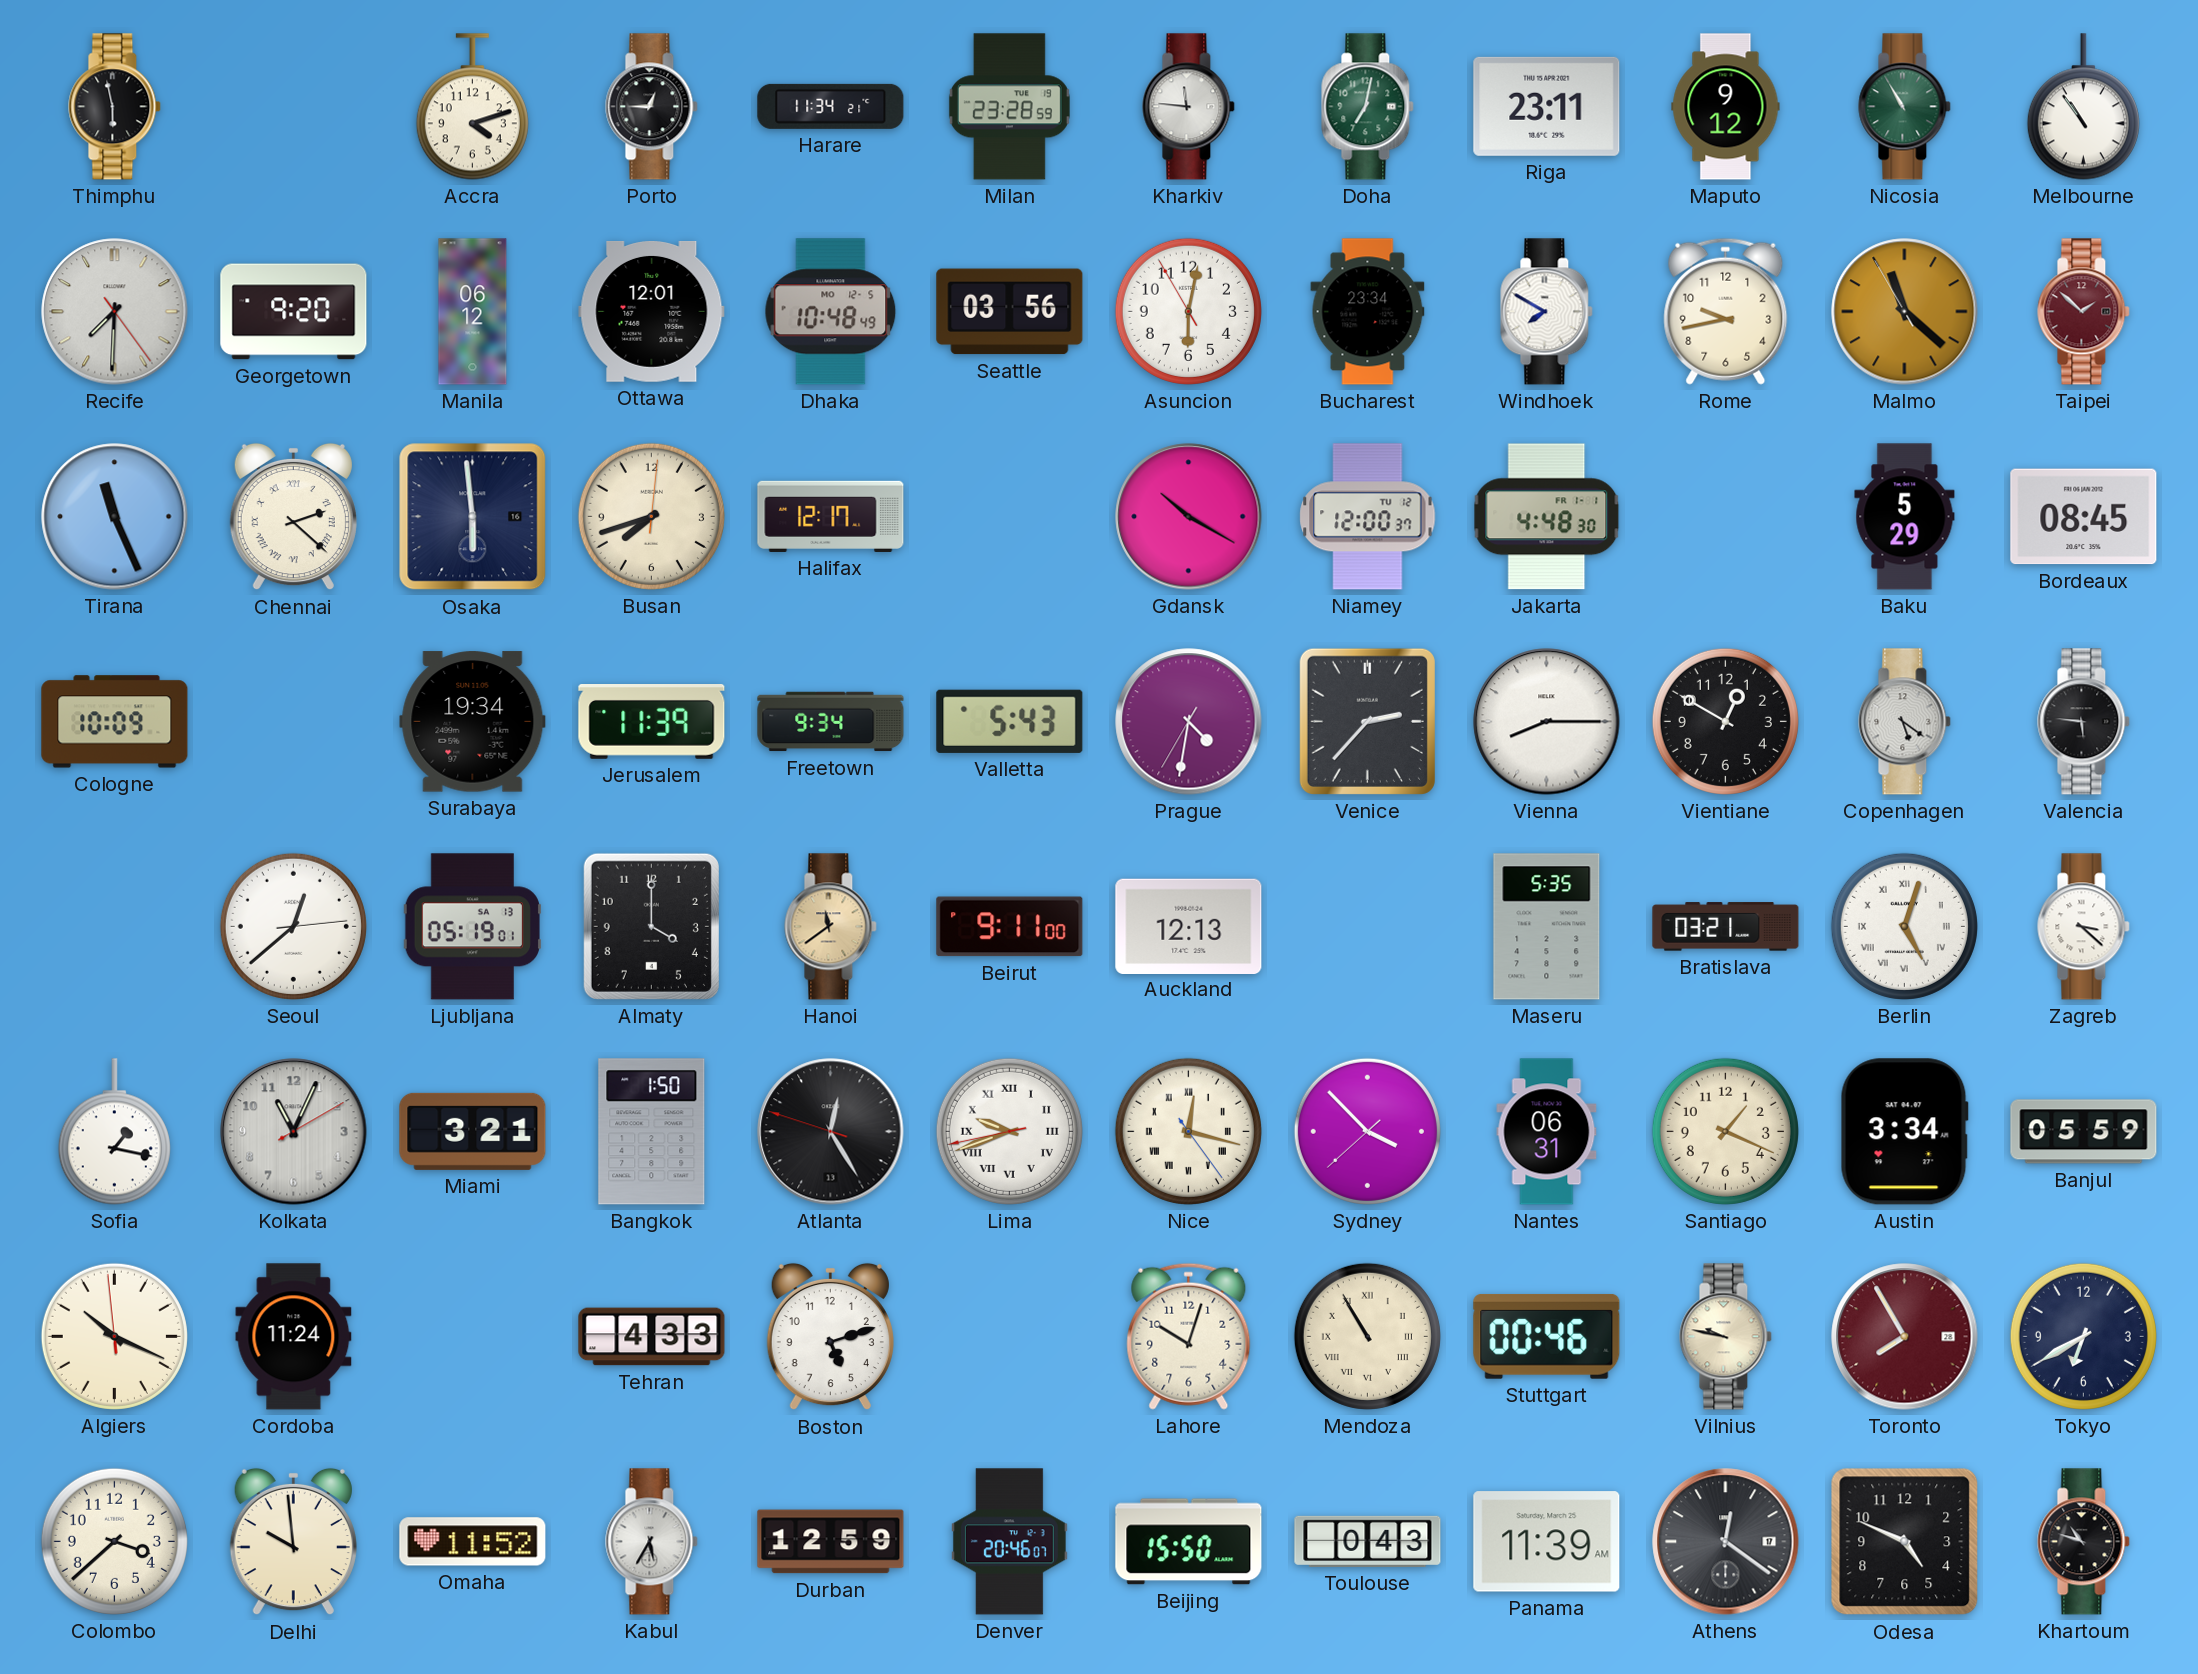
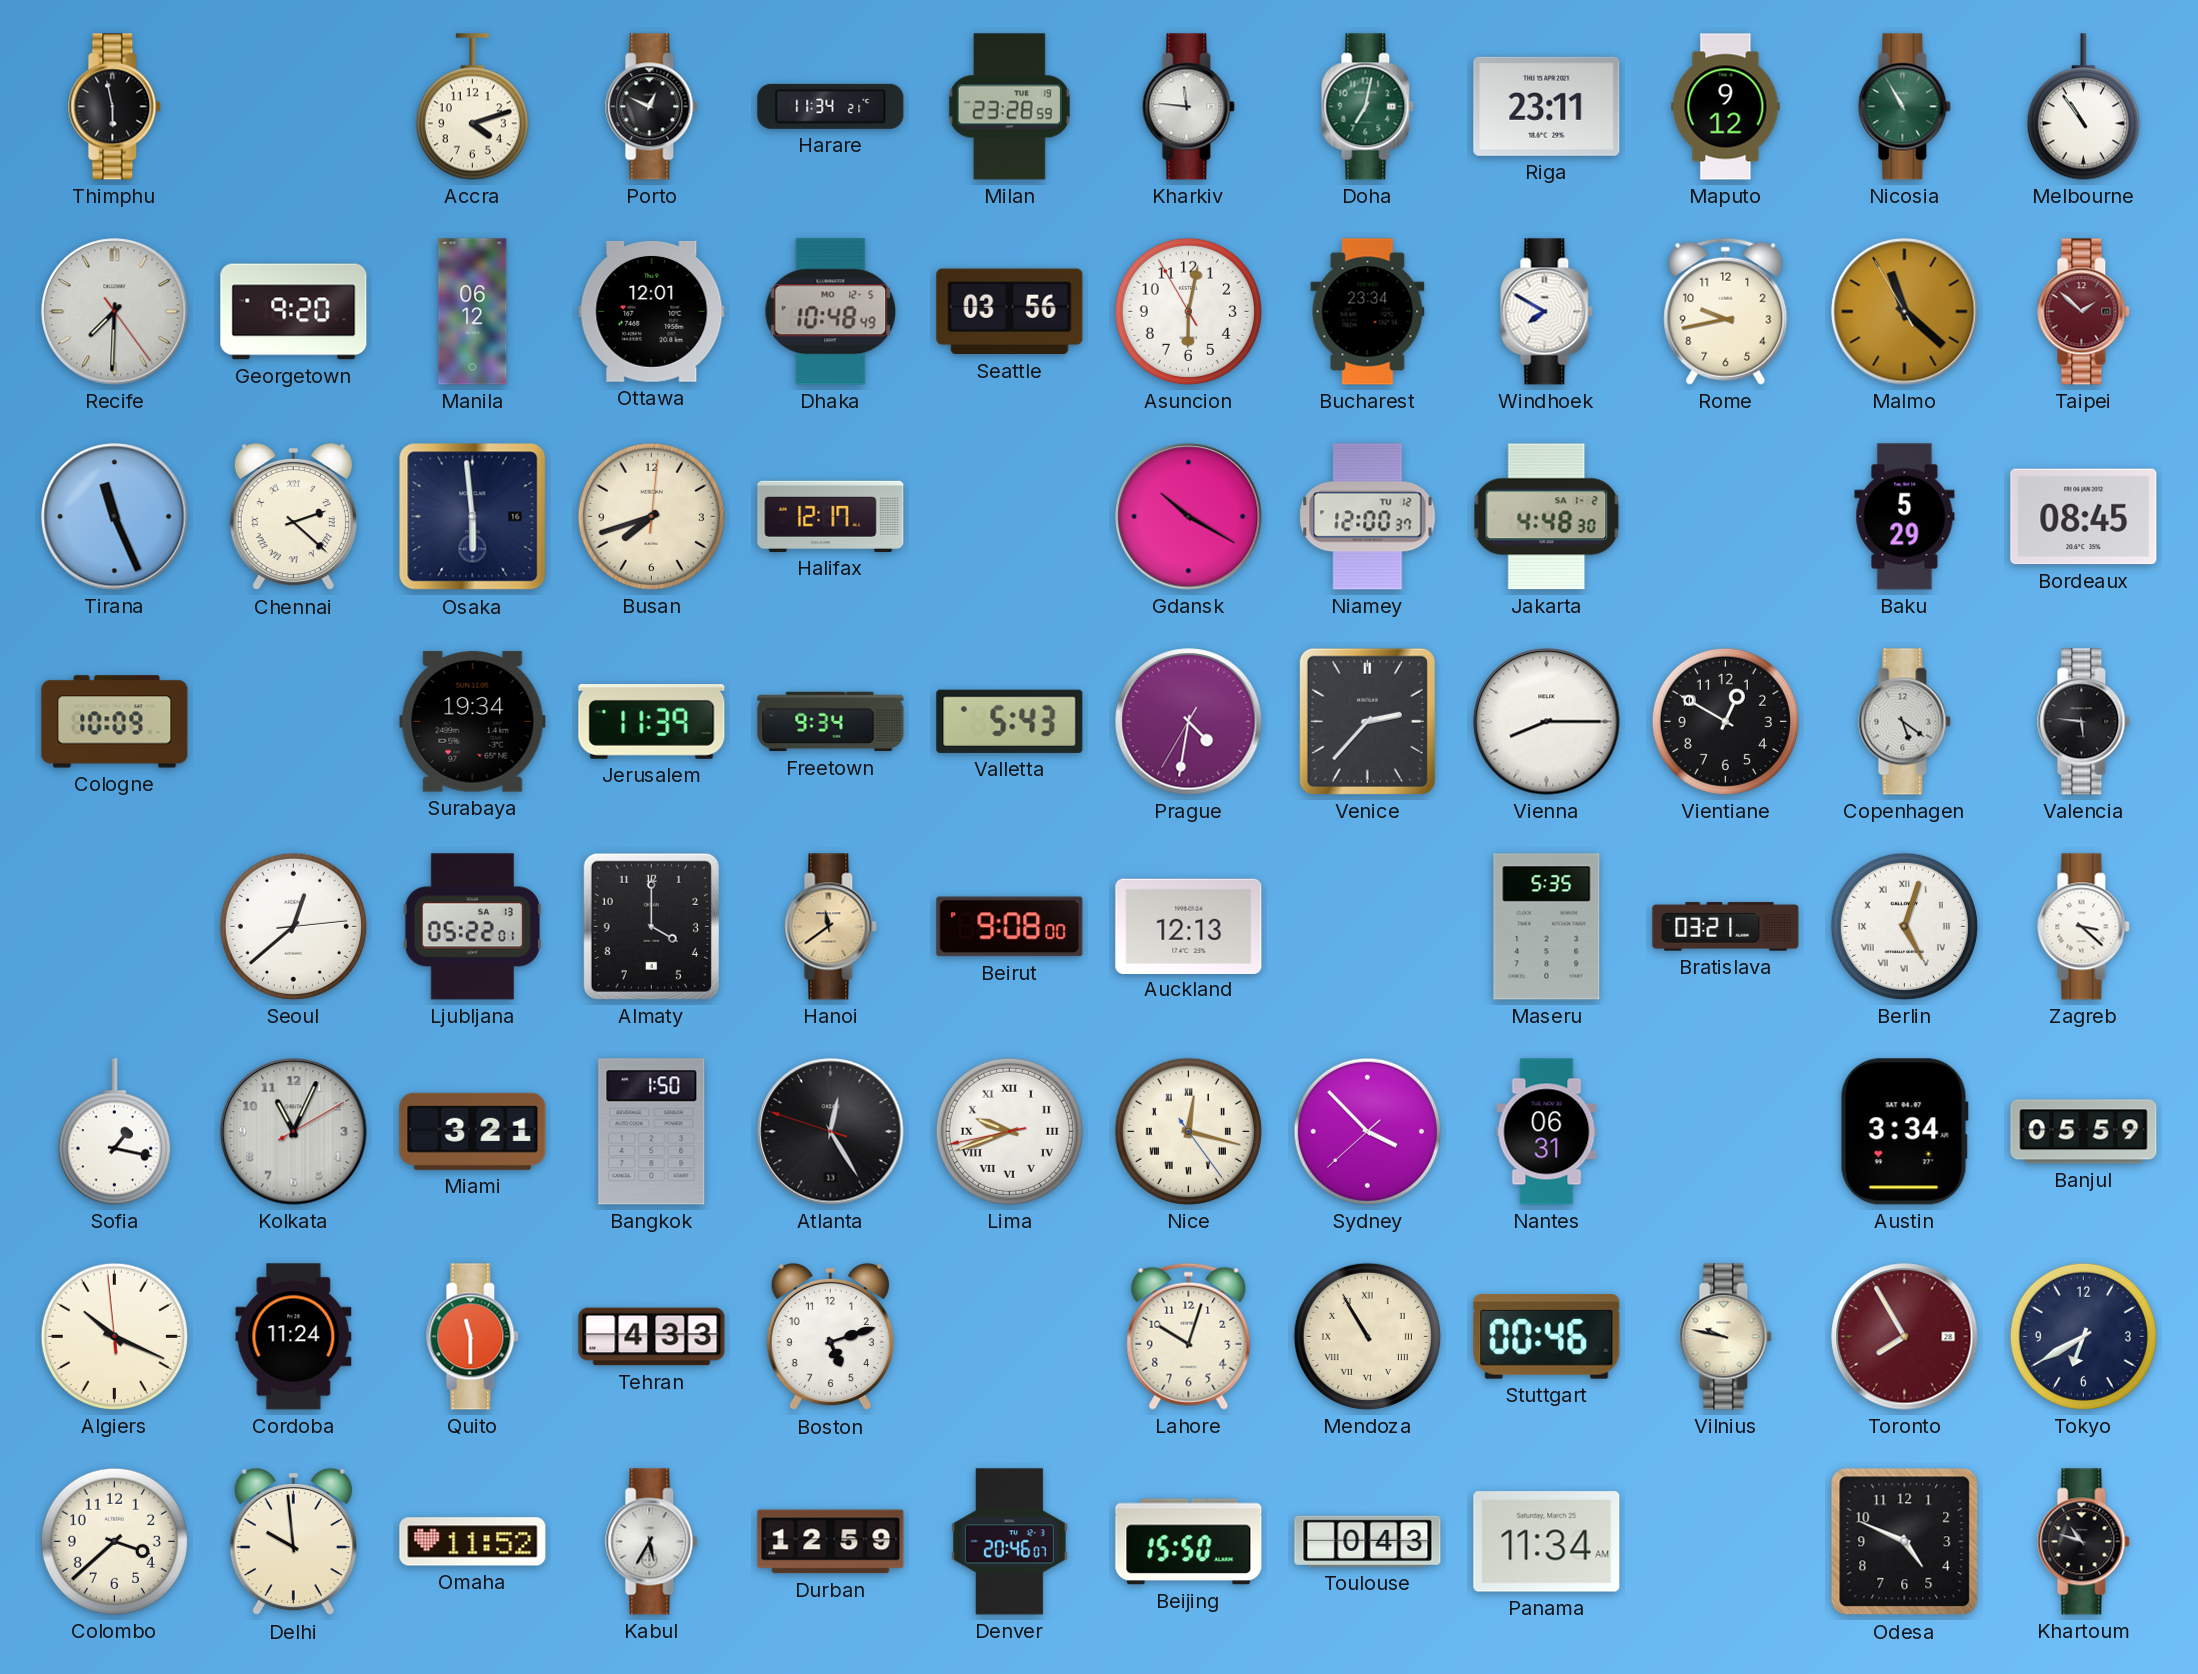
Porto: 12:45 -> 12:49
Jakarta date: FR 1-1 -> SA 1-2
Ljubljana: 05:19 -> 05:22
Beirut: 9:11 -> 9:08
Santiago: 1:19 -> none
Quito: none -> 11:30
Panama: 11:39 -> 11:34
Athens: 12:21 -> none
